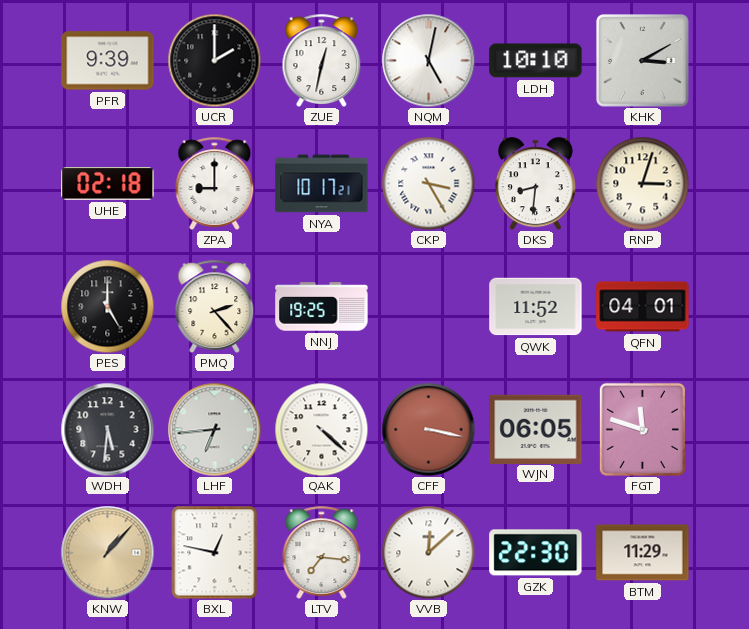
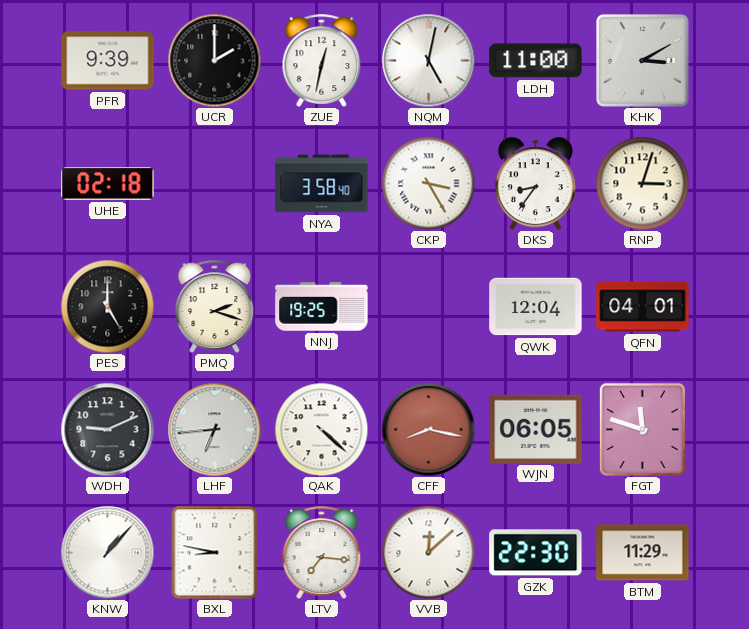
LDH: 10:10 -> 11:00
ZPA: 9:00 -> none
NYA: 10:17 -> 3:58
DKS: 8:31 -> 8:36
PMQ: 2:23 -> 2:18
QWK: 11:52 -> 12:04
WDH: 5:31 -> 9:11
CFF: 3:17 -> 8:17
KNW dial: champagne -> white
BXL: 12:47 -> 8:47
